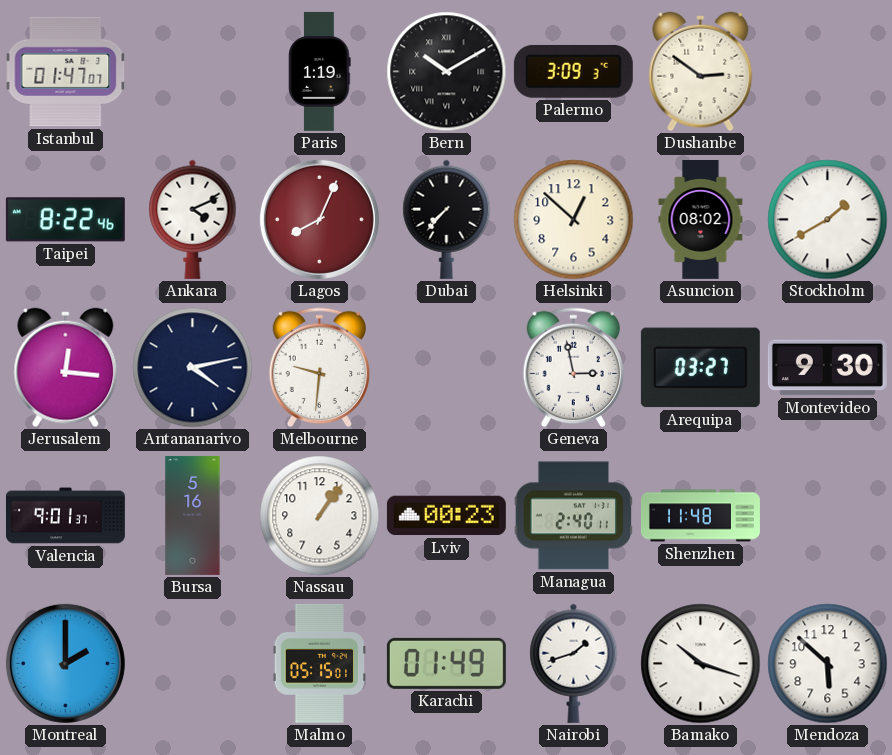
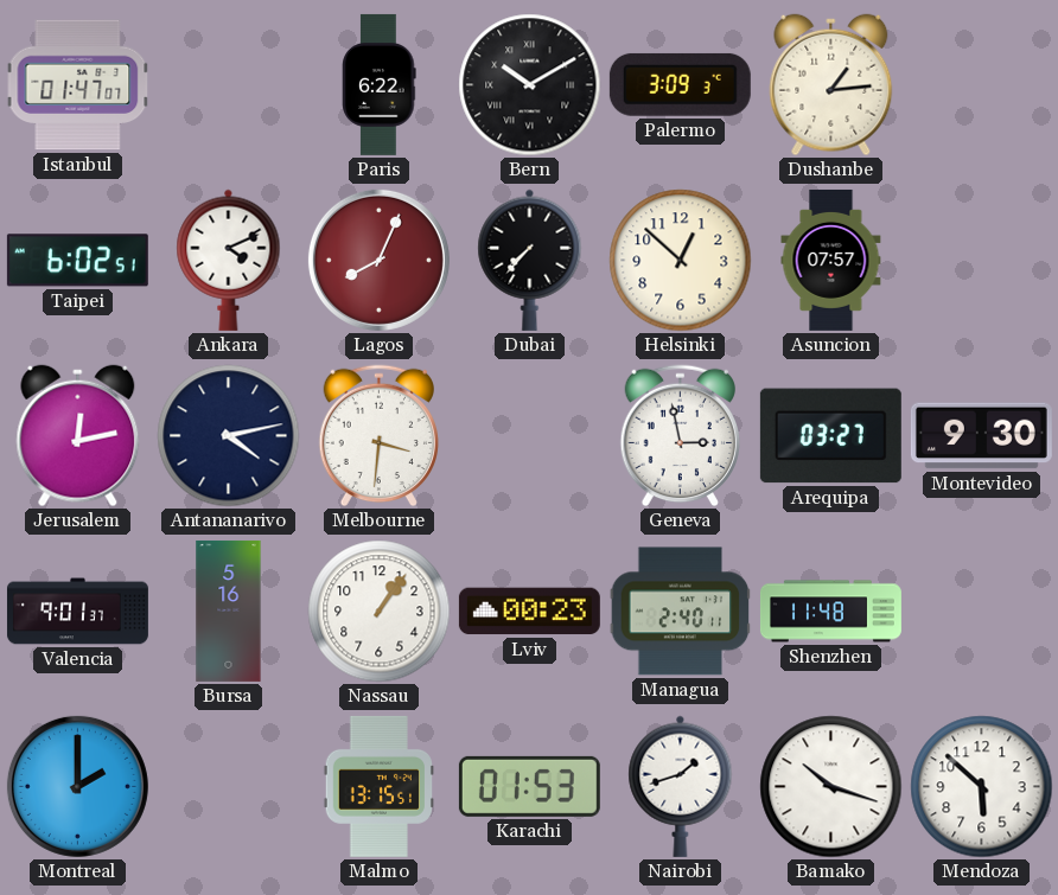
Paris: 1:19 -> 6:22
Dushanbe: 2:51 -> 1:14
Taipei: 8:22 -> 6:02
Asuncion: 08:02 -> 07:57
Stockholm: 1:40 -> none
Jerusalem: 12:16 -> 12:13
Melbourne: 9:31 -> 3:31
Malmo: 05:15 -> 13:15
Karachi: 01:49 -> 01:53
